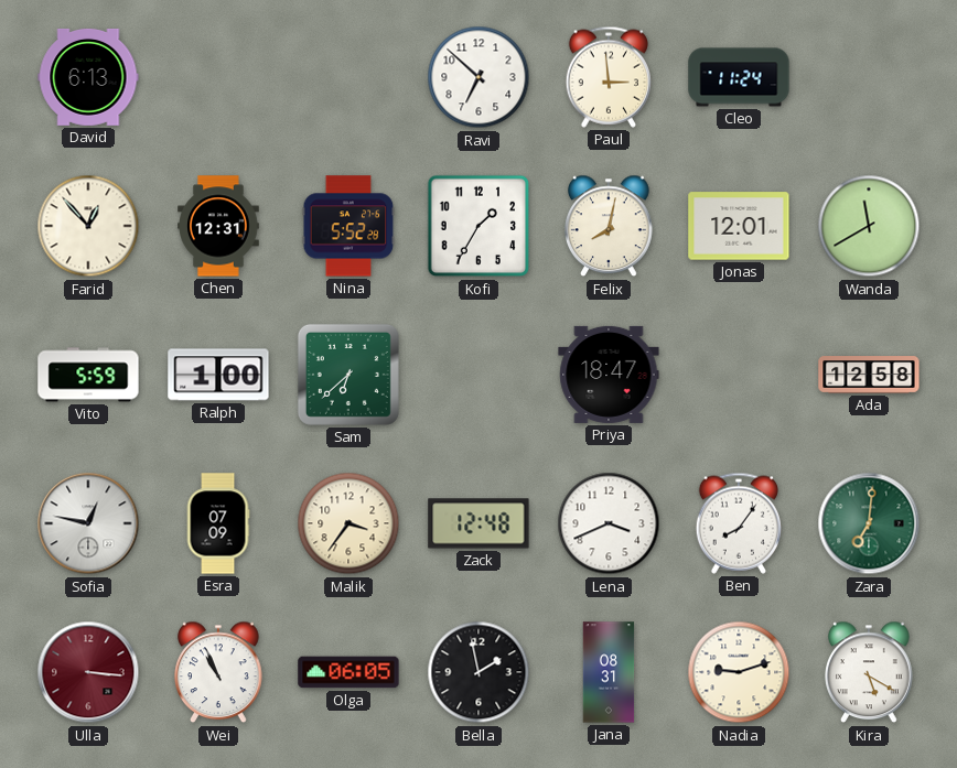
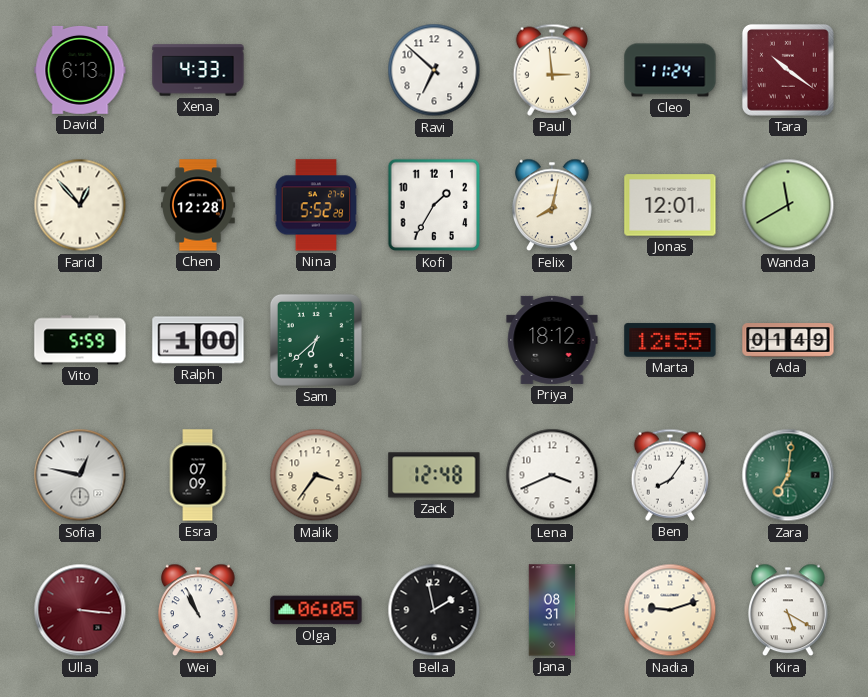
Xena: none -> 4:33
Tara: none -> 10:21
Chen: 12:31 -> 12:28
Priya: 18:47 -> 18:12
Marta: none -> 12:55
Ada: 12:58 -> 01:49
